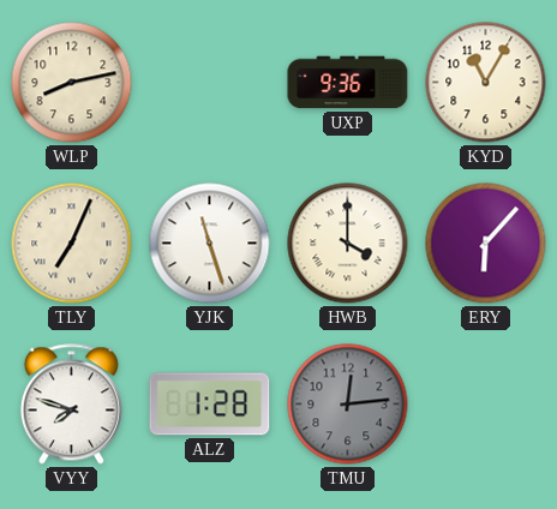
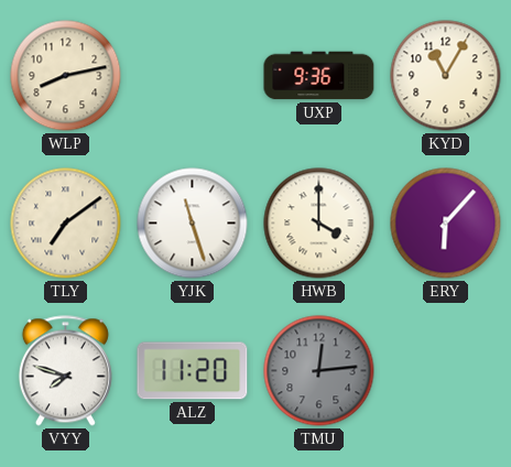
TLY: 7:04 -> 7:09
ALZ: 1:28 -> 11:20
